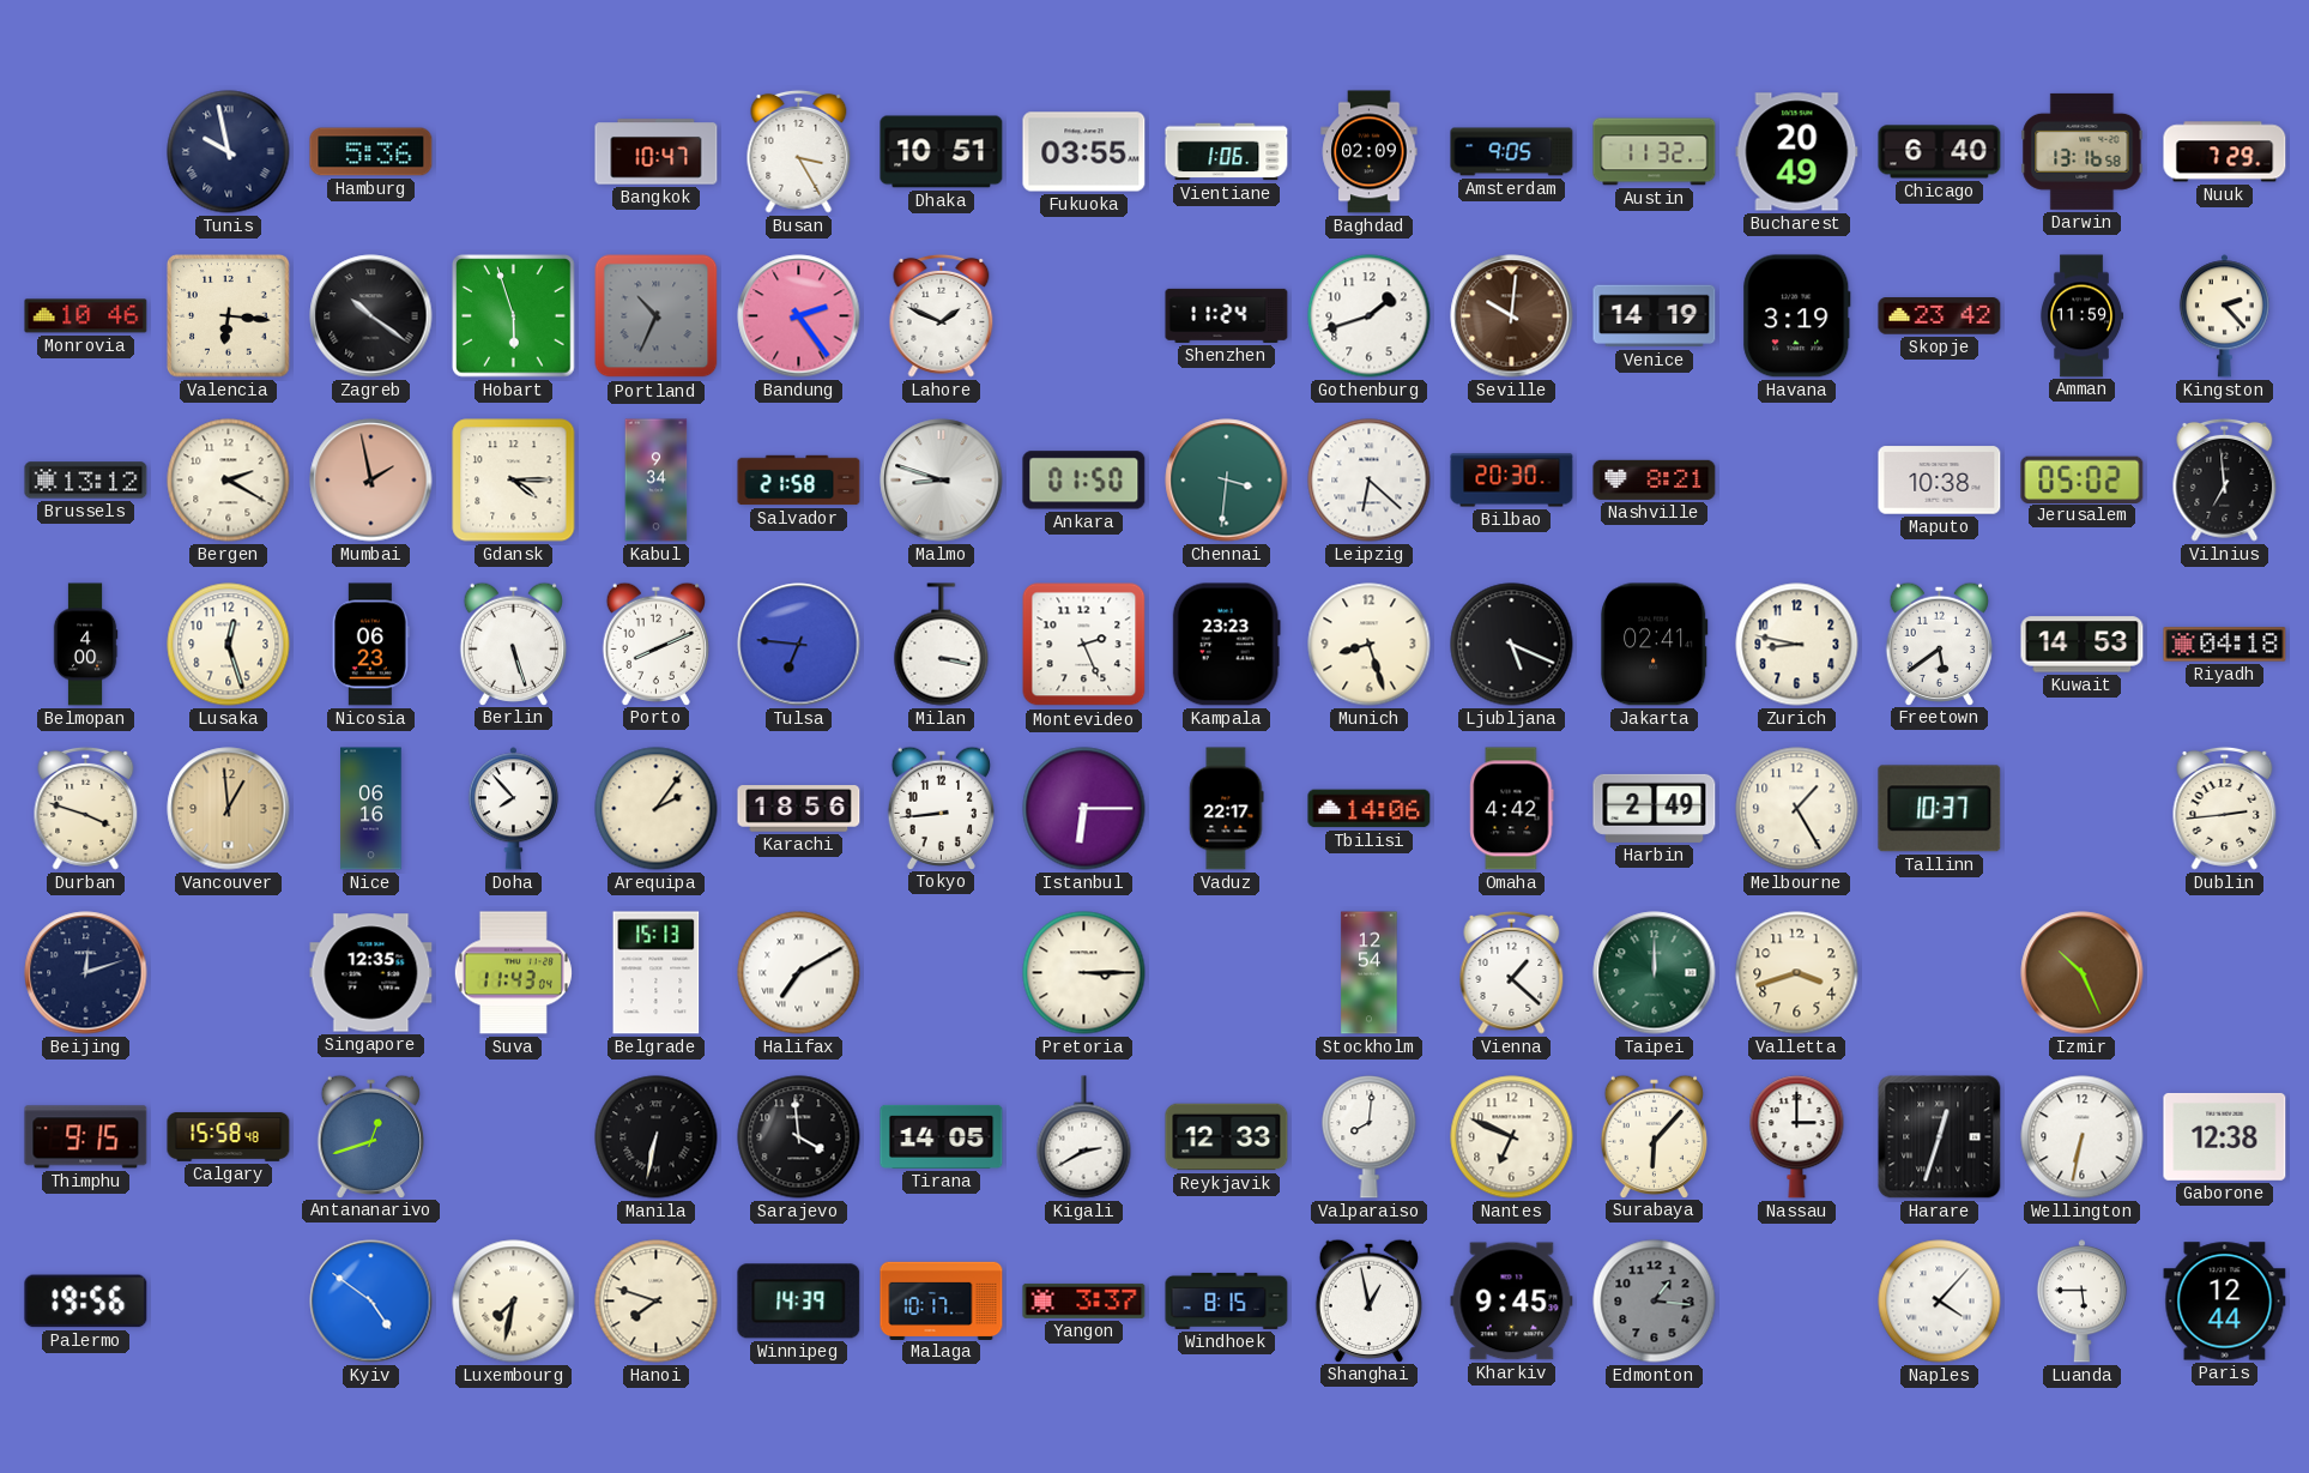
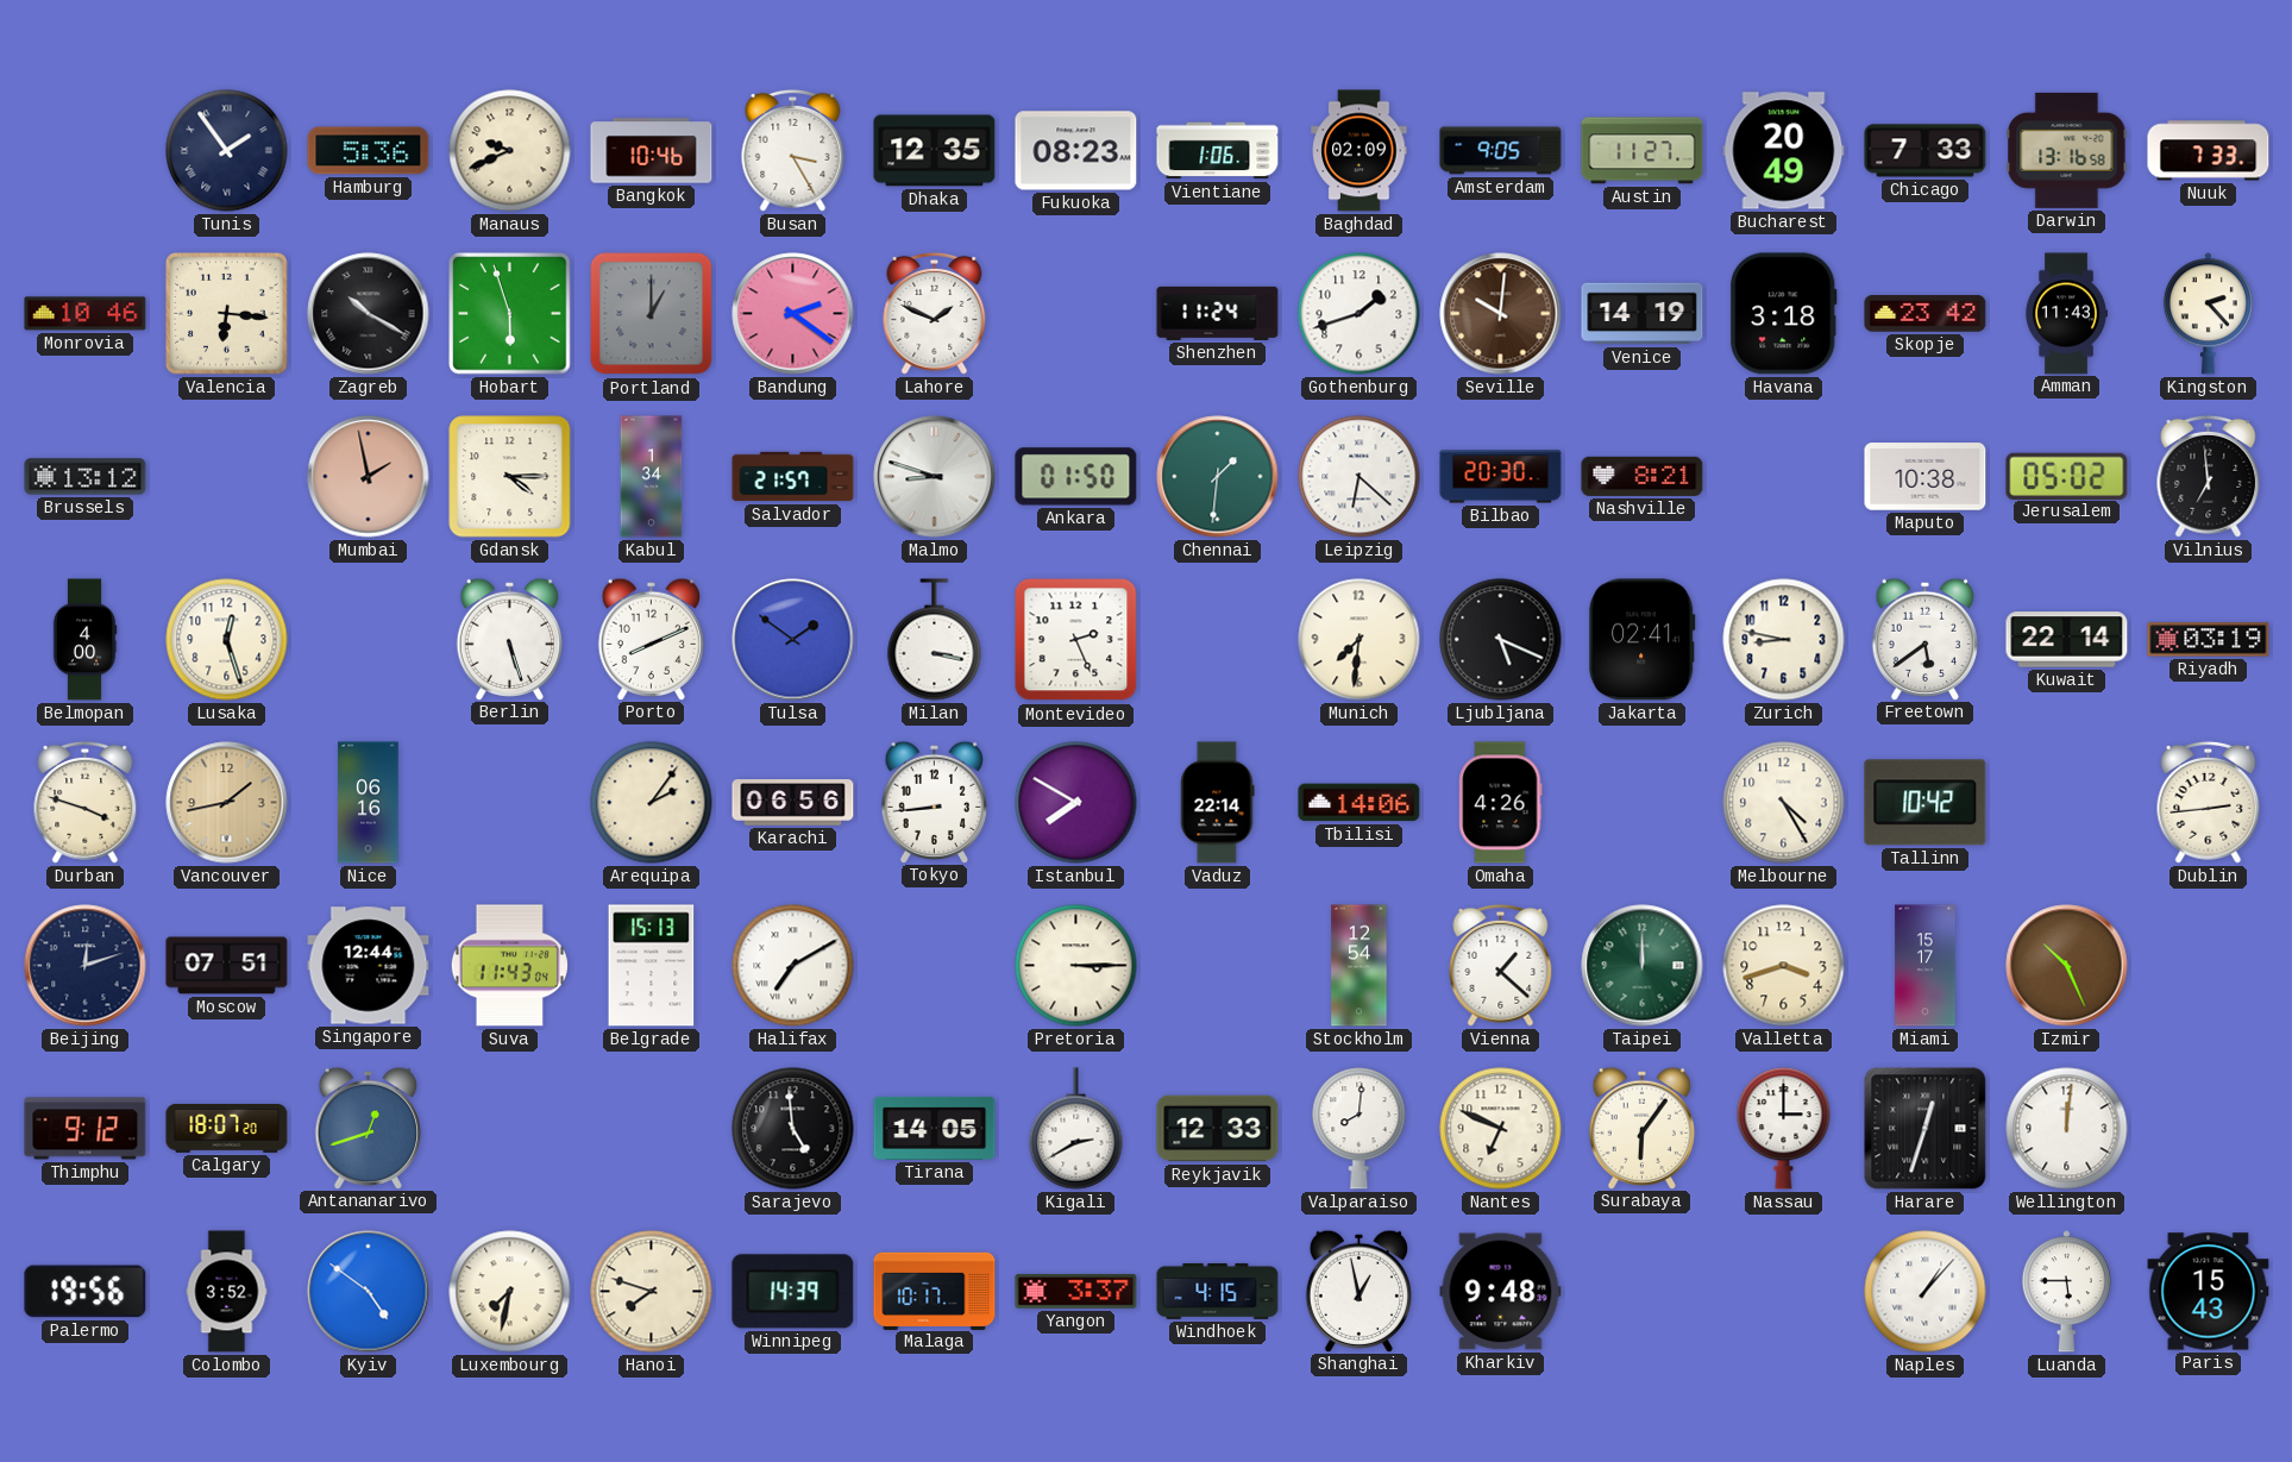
Tunis: 9:58 -> 1:54
Manaus: none -> 9:41
Bangkok: 10:47 -> 10:46
Dhaka: 10:51 -> 12:35
Fukuoka: 03:55 -> 08:23
Austin: 11:32 -> 11:27
Chicago: 6:40 -> 7:33
Nuuk: 7:29 -> 7:33
Zagreb: 10:21 -> 10:20
Portland: 10:34 -> 1:00
Bandung: 2:24 -> 2:21
Havana: 3:19 -> 3:18
Amman: 11:59 -> 11:43
Bergen: 2:20 -> none
Kabul: 9:34 -> 1:34
Salvador: 21:58 -> 21:57
Chennai: 3:31 -> 1:31
Nicosia: 06:23 -> none
Tulsa: 6:46 -> 1:51
Kampala: 23:23 -> none
Munich: 8:27 -> 7:31
Kuwait: 14:53 -> 22:14
Riyadh: 04:18 -> 03:19
Vancouver: 12:59 -> 1:43
Doha: 7:53 -> none
Karachi: 18:56 -> 06:56
Istanbul: 6:15 -> 7:50
Vaduz: 22:17 -> 22:14
Omaha: 4:42 -> 4:26
Harbin: 2:49 -> none
Melbourne: 1:25 -> 4:25
Tallinn: 10:37 -> 10:42
Moscow: none -> 07:51
Singapore: 12:35 -> 12:44
Miami: none -> 15:17
Thimphu: 9:15 -> 9:12
Calgary: 15:58 -> 18:07
Manila: 6:32 -> none
Sarajevo: 3:59 -> 4:59
Surabaya: 6:07 -> 6:06
Wellington: 6:32 -> 12:01
Gaborone: 12:38 -> none
Colombo: none -> 3:52
Windhoek: 8:15 -> 4:15
Kharkiv: 9:45 -> 9:48
Edmonton: 1:16 -> none
Naples: 4:07 -> 1:07
Paris: 12:44 -> 15:43
